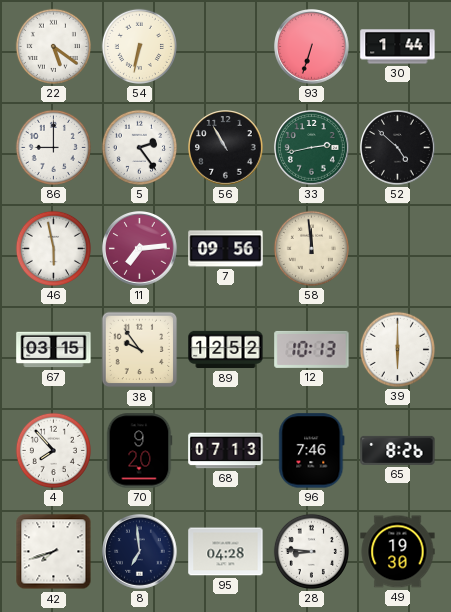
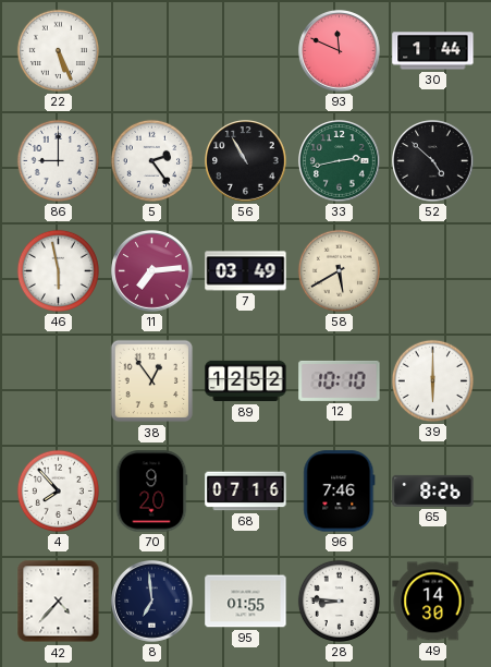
22: 5:21 -> 5:26
54: 6:32 -> none
93: 6:33 -> 11:49
7: 09:56 -> 03:49
58: 11:59 -> 5:40
67: 03:15 -> none
38: 9:54 -> 12:54
12: 10:13 -> 10:10
68: 07:13 -> 07:16
42: 7:42 -> 4:37
95: 04:28 -> 01:55
49: 19:30 -> 14:30
